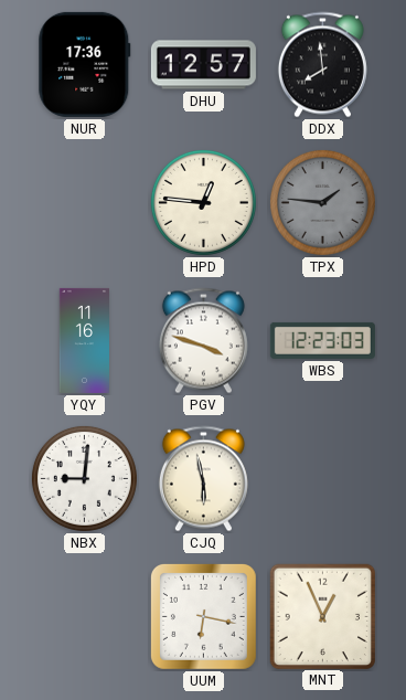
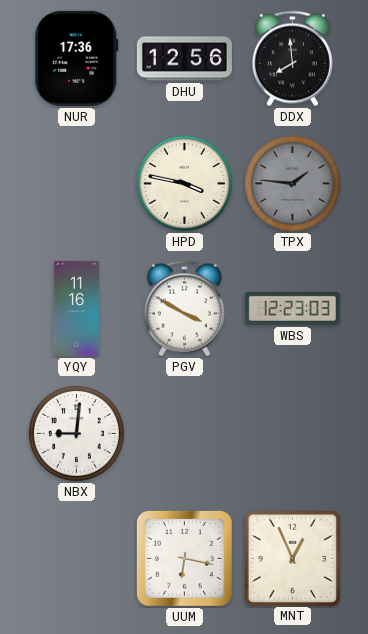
DHU: 12:57 -> 12:56
HPD: 12:46 -> 3:47
PGV: 3:48 -> 3:50
CJQ: 5:58 -> none
